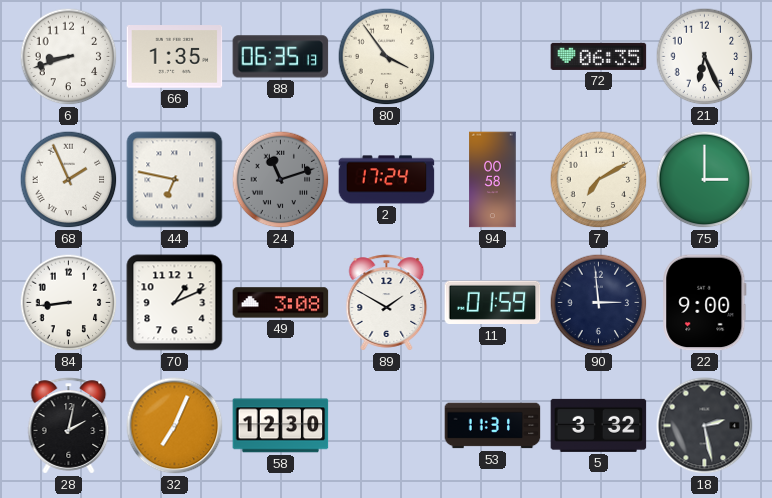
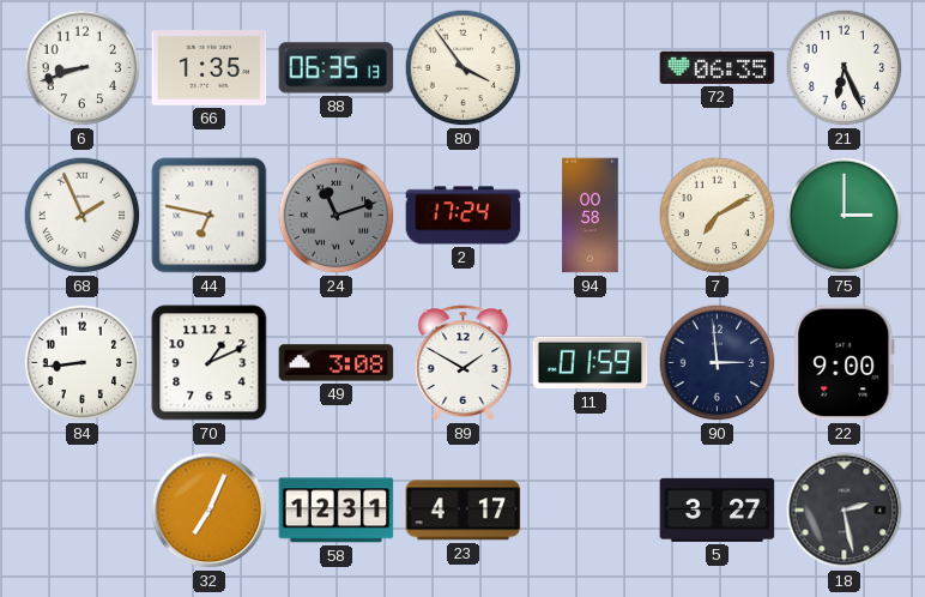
28: 2:02 -> none
58: 12:30 -> 12:31
23: none -> 4:17
53: 11:31 -> none
5: 3:32 -> 3:27
